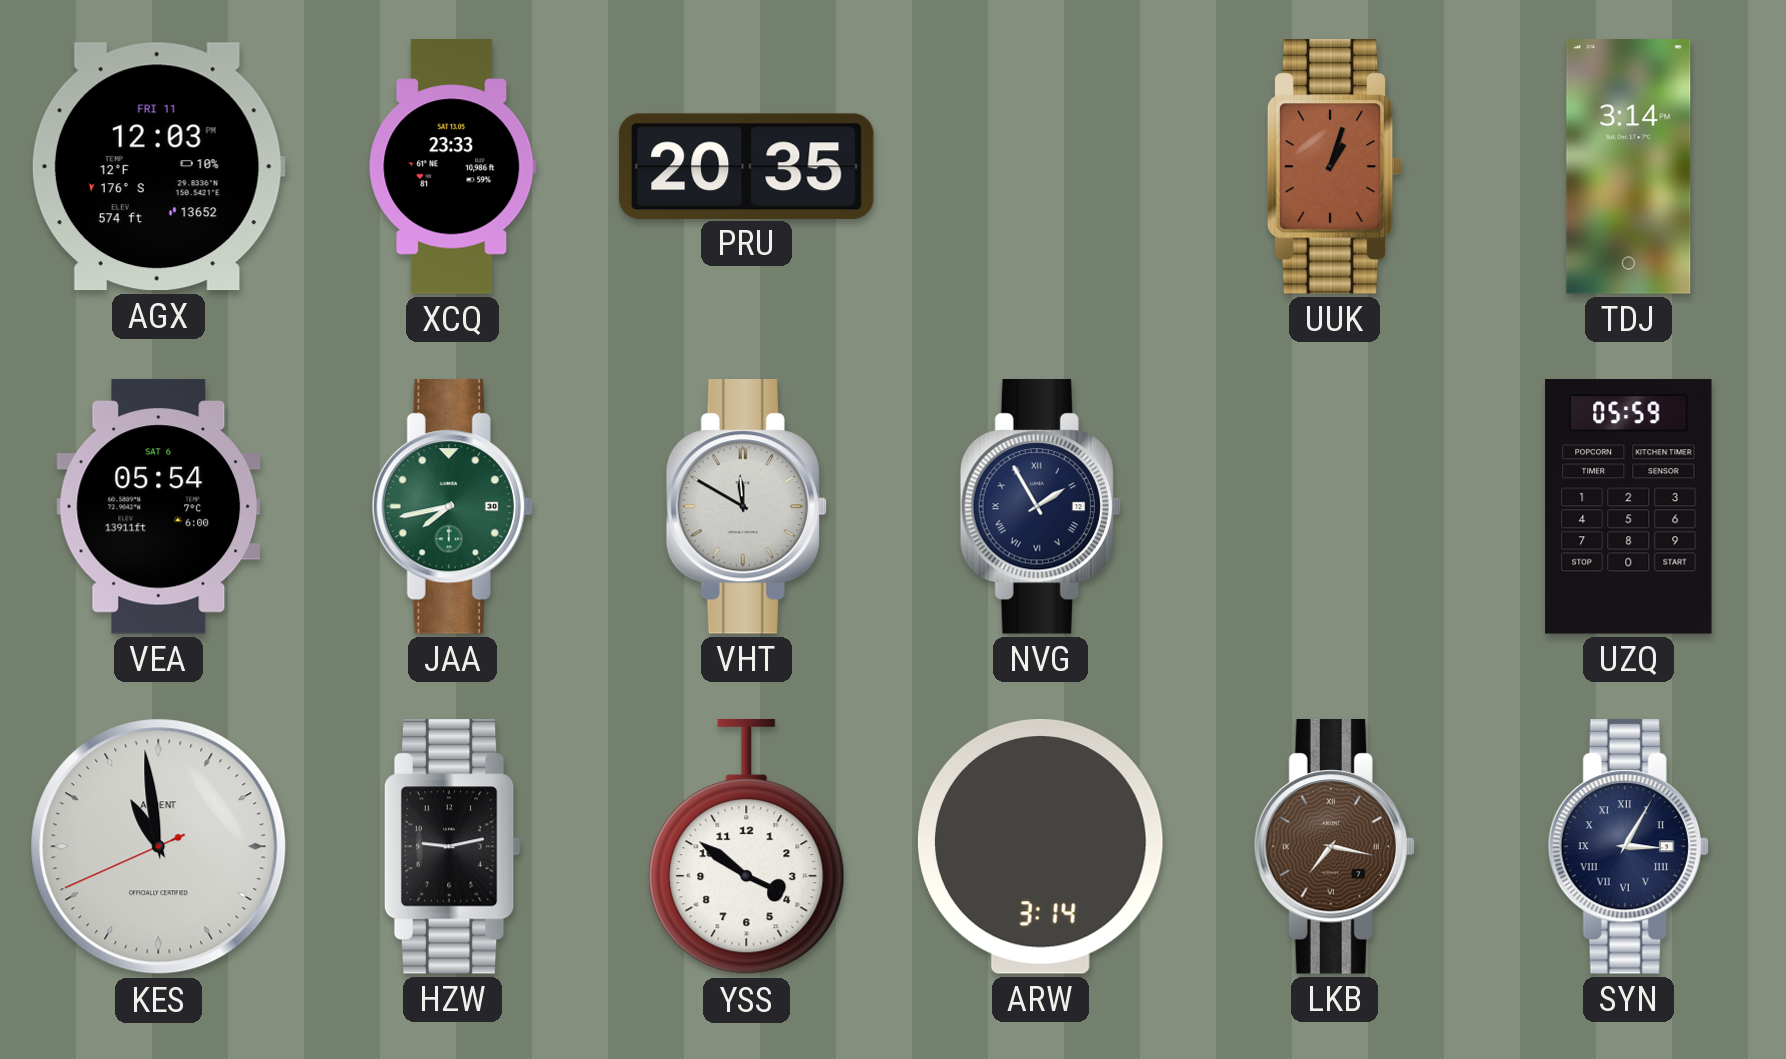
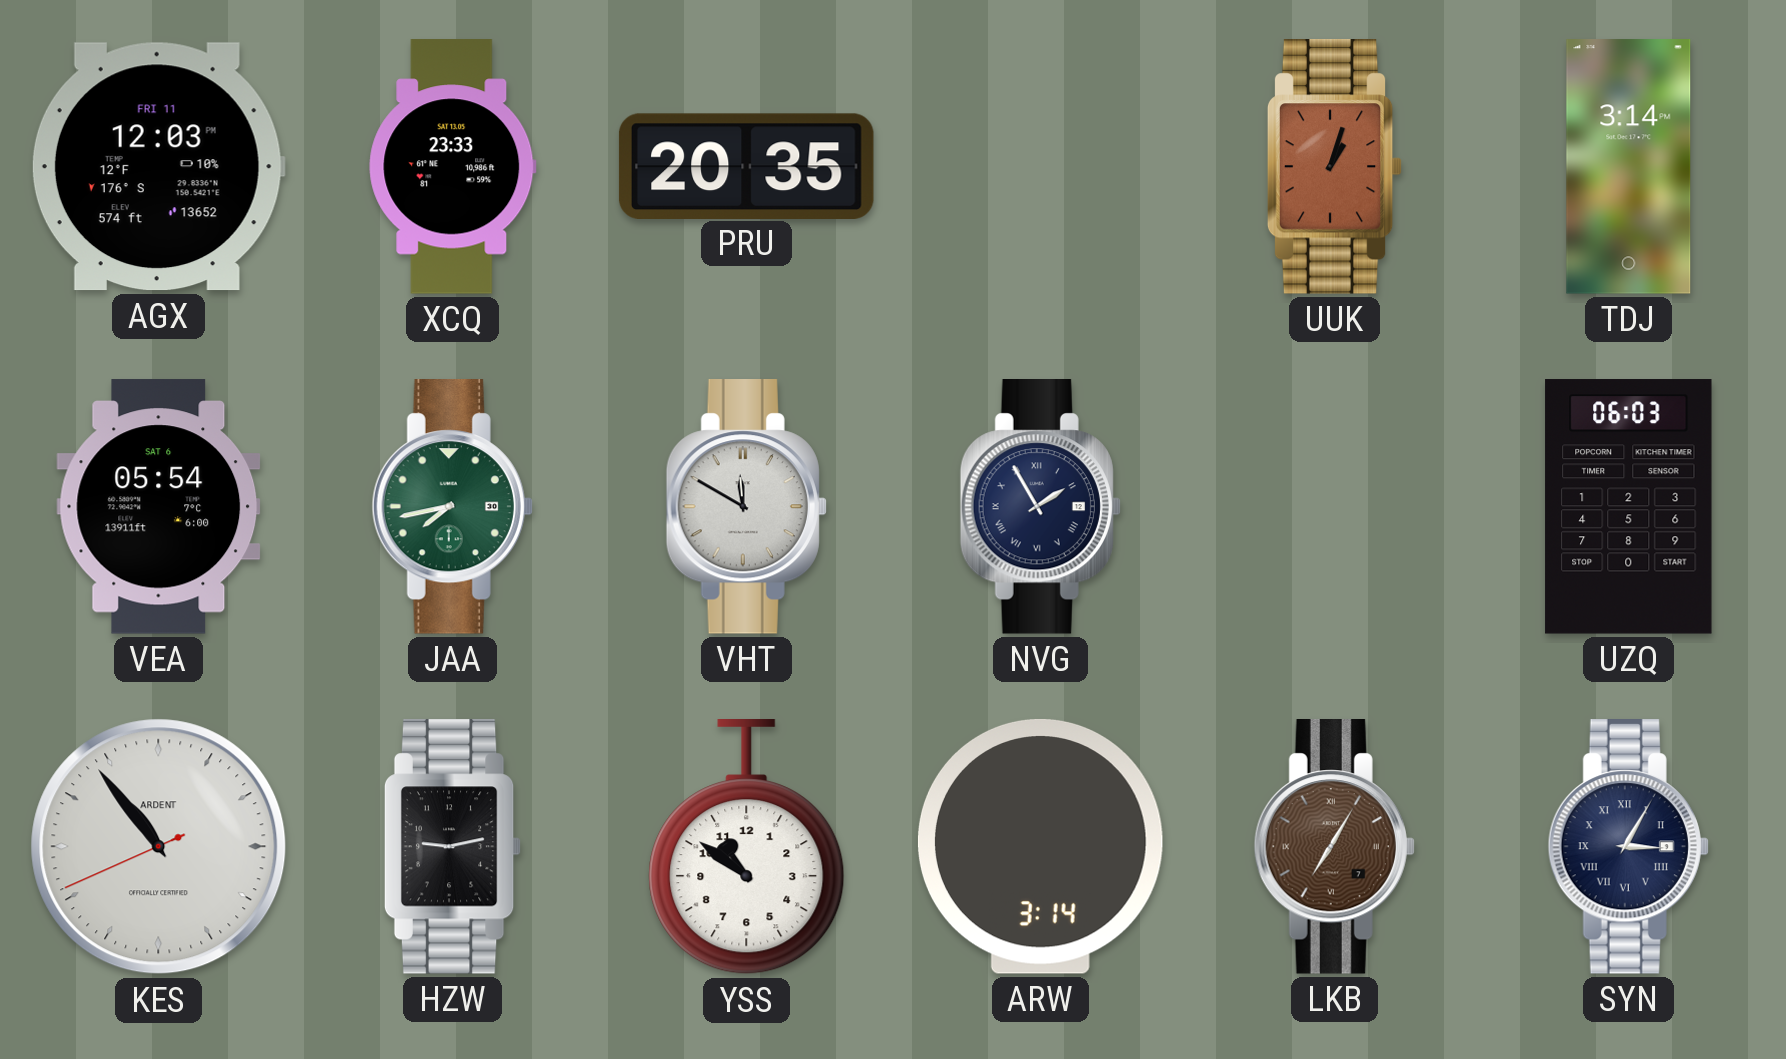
UZQ: 05:59 -> 06:03
KES: 10:58 -> 10:53
YSS: 3:51 -> 10:51
LKB: 7:17 -> 7:05
